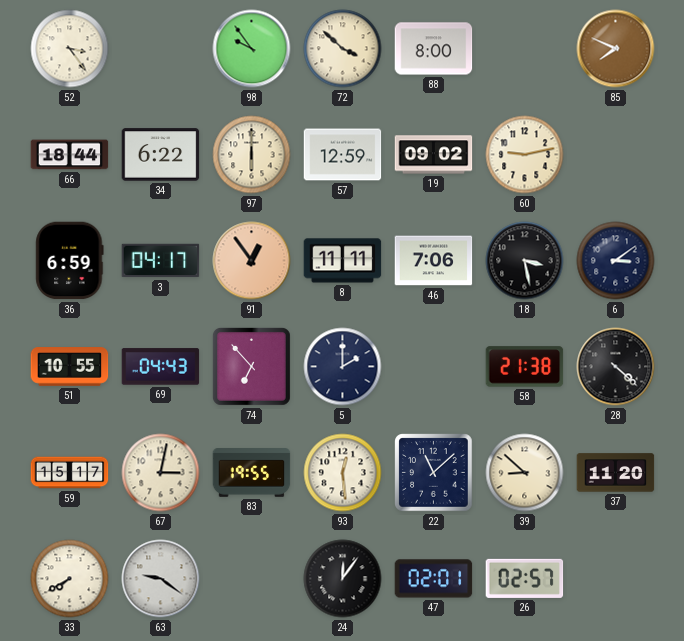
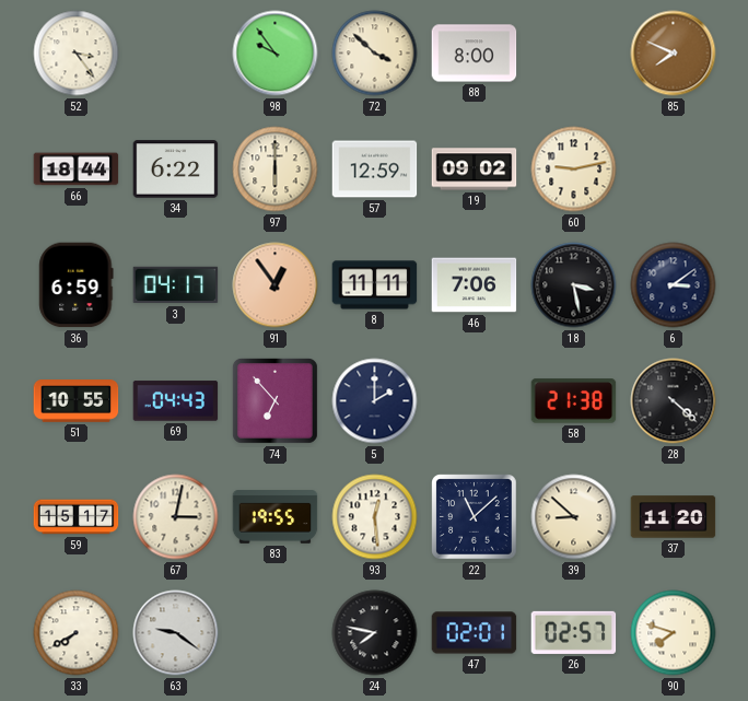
24: 12:06 -> 7:47
90: none -> 7:48
